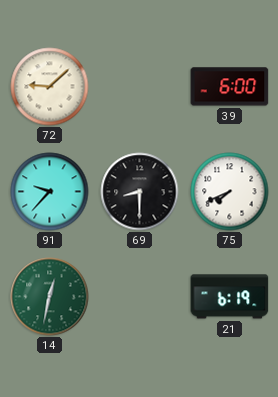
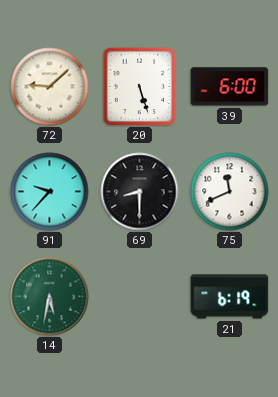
20: none -> 5:27
75: 7:41 -> 11:41
14: 12:32 -> 5:32
